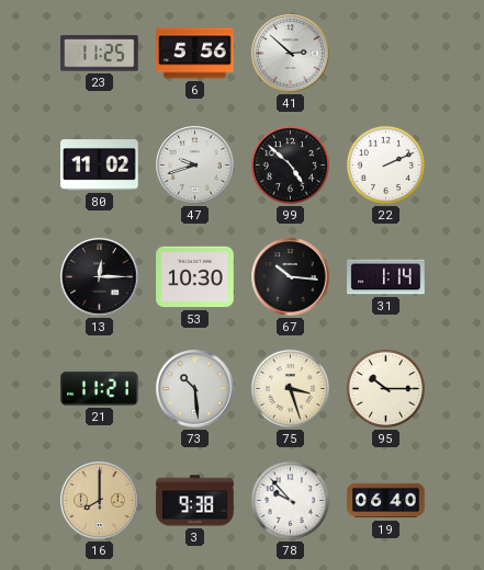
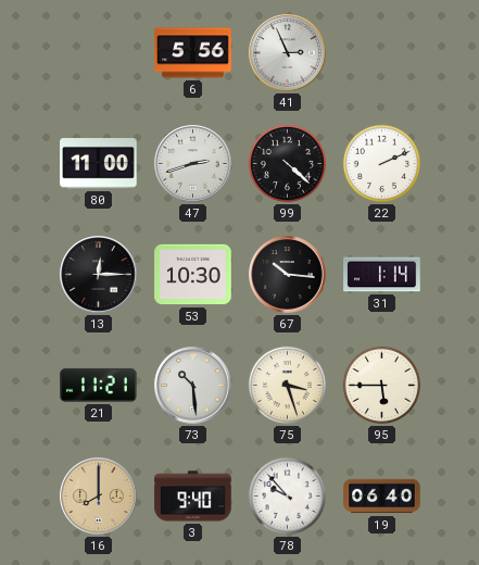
23: 11:25 -> none
41: 2:52 -> 2:56
80: 11:02 -> 11:00
47: 9:42 -> 2:42
99: 4:52 -> 4:22
95: 10:15 -> 5:45
3: 9:38 -> 9:40
